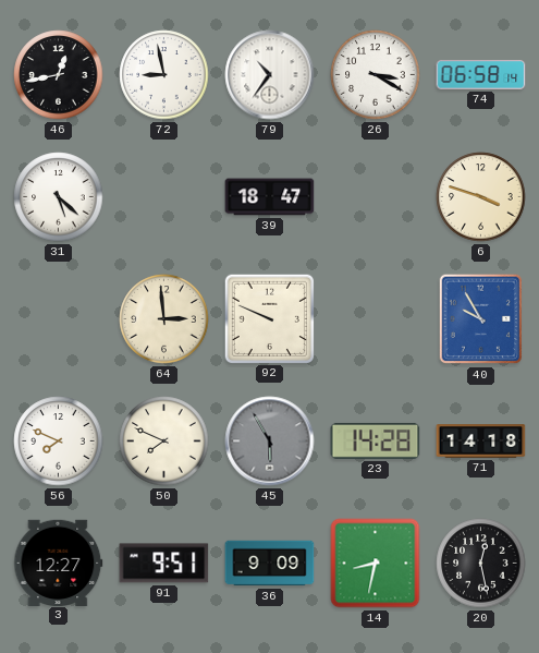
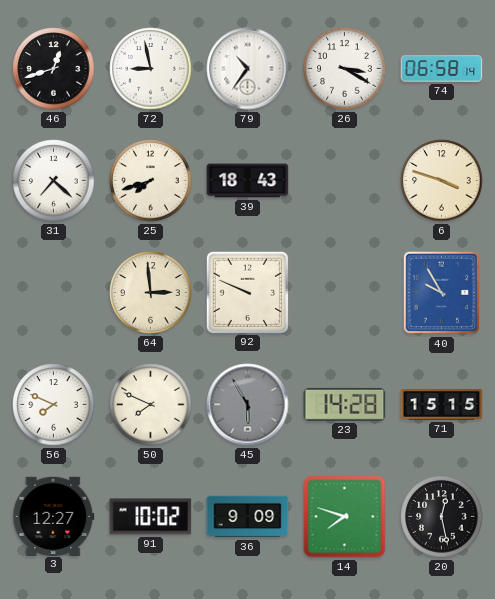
46: 12:43 -> 12:42
31: 5:22 -> 7:22
25: none -> 7:42
39: 18:47 -> 18:43
71: 14:18 -> 15:15
91: 9:51 -> 10:02
14: 8:32 -> 7:48
